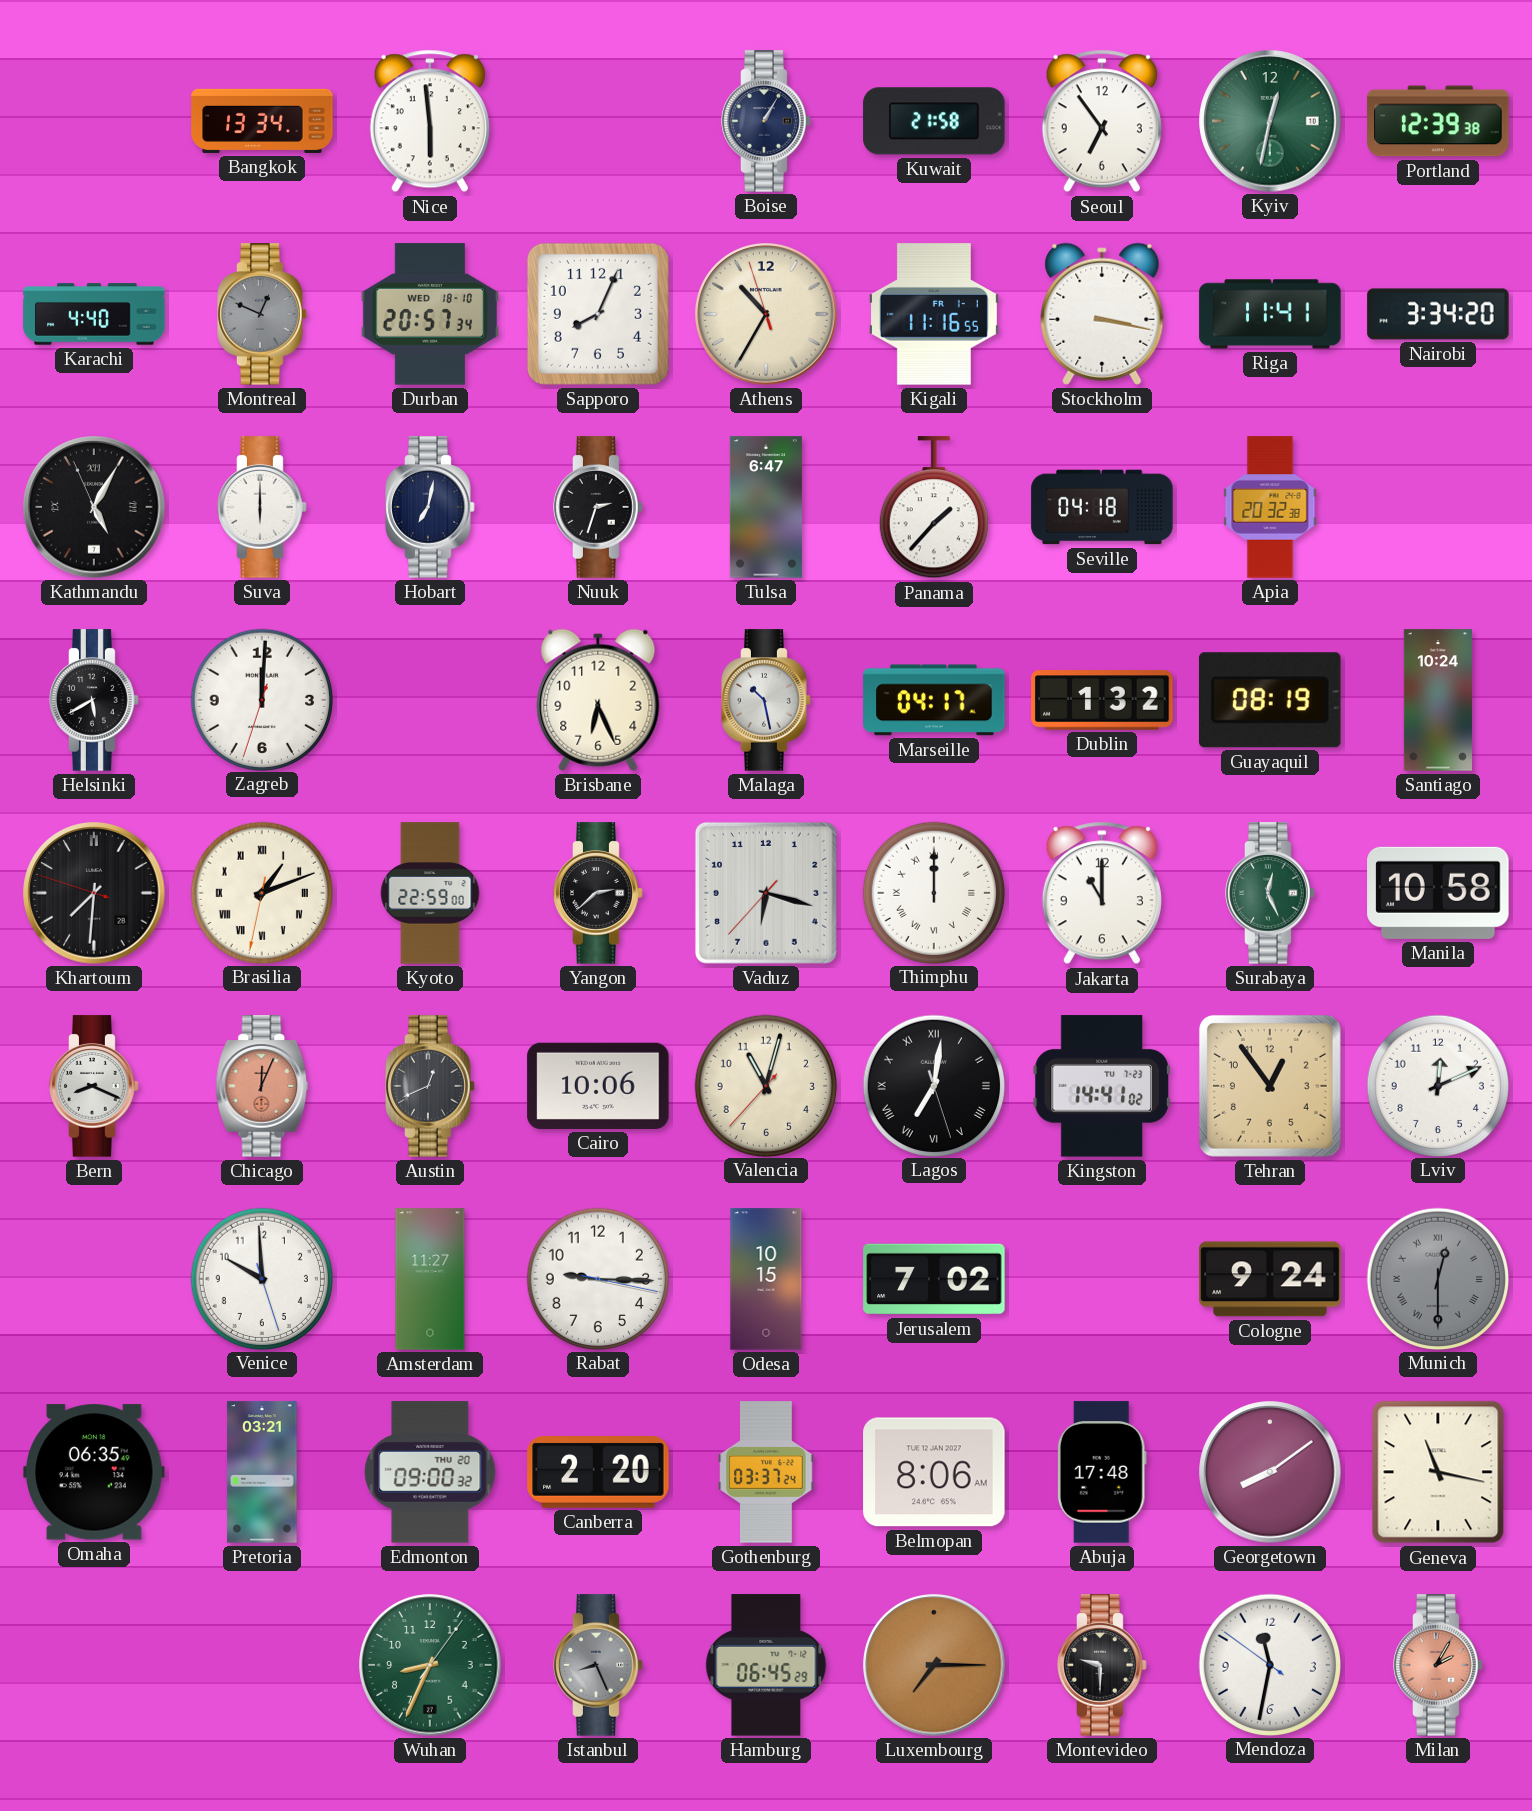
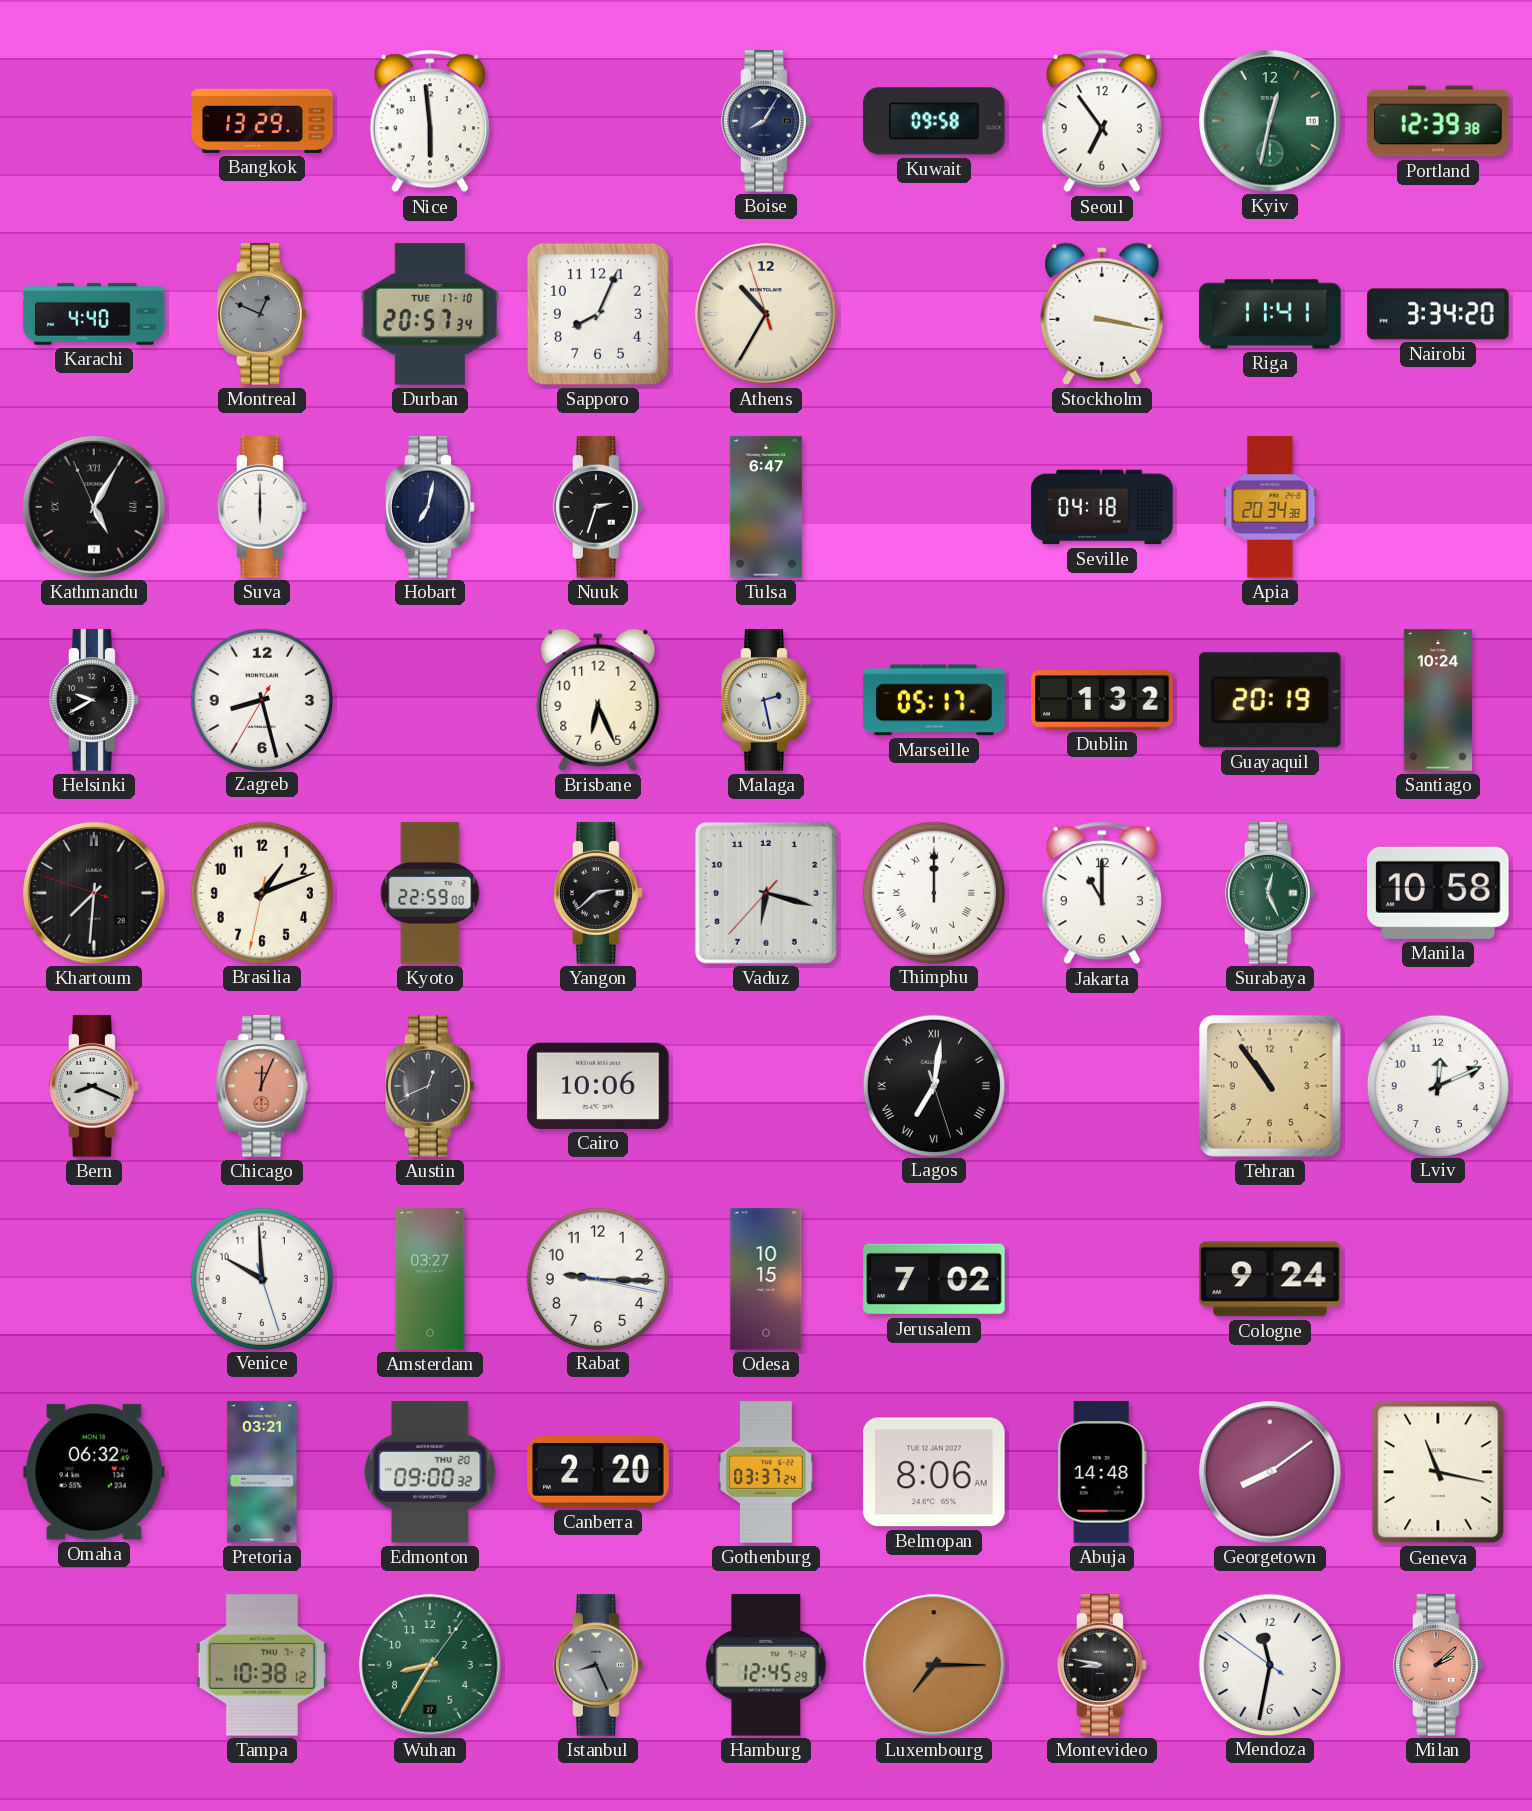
Bangkok: 13:34 -> 13:29
Boise: 1:05 -> 8:05
Kuwait: 21:58 -> 09:58
Durban date: WED 18-10 -> TUE 17-10
Kigali: 11:16 -> none
Panama: 1:37 -> none
Apia: 20:32 -> 20:34
Helsinki: 5:40 -> 9:40
Zagreb: 12:00 -> 8:27
Malaga: 10:28 -> 2:28
Marseille: 04:17 -> 05:17
Guayaquil: 08:19 -> 20:19
Brasilia numerals: Roman -> Arabic
Valencia: 11:02 -> none
Kingston: 14:41 -> none
Tehran: 12:54 -> 10:54
Amsterdam: 11:27 -> 03:27
Munich: 12:30 -> none
Omaha: 06:35 -> 06:32
Abuja: 17:48 -> 14:48
Tampa: none -> 10:38
Wuhan: 8:34 -> 8:35
Hamburg: 06:45 -> 12:45
Montevideo: 9:30 -> 8:47
Milan: 2:05 -> 2:08
